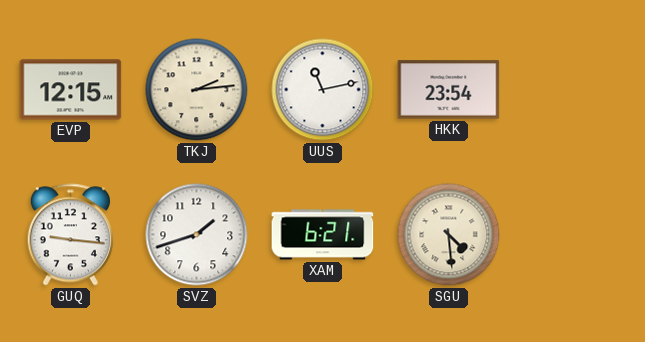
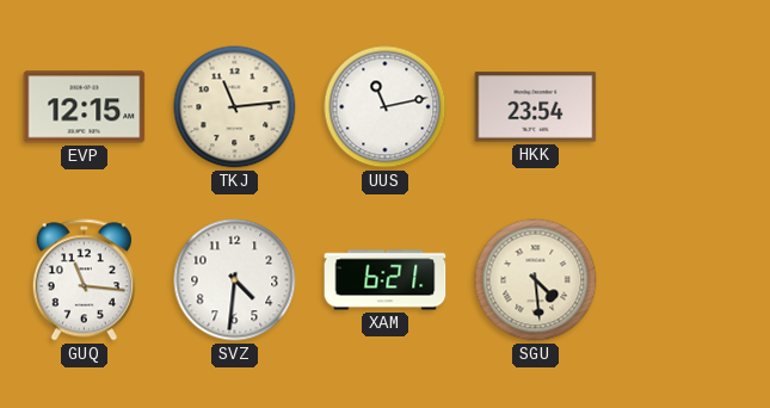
TKJ: 2:14 -> 11:14
GUQ: 9:16 -> 11:16
SVZ: 1:42 -> 4:31
